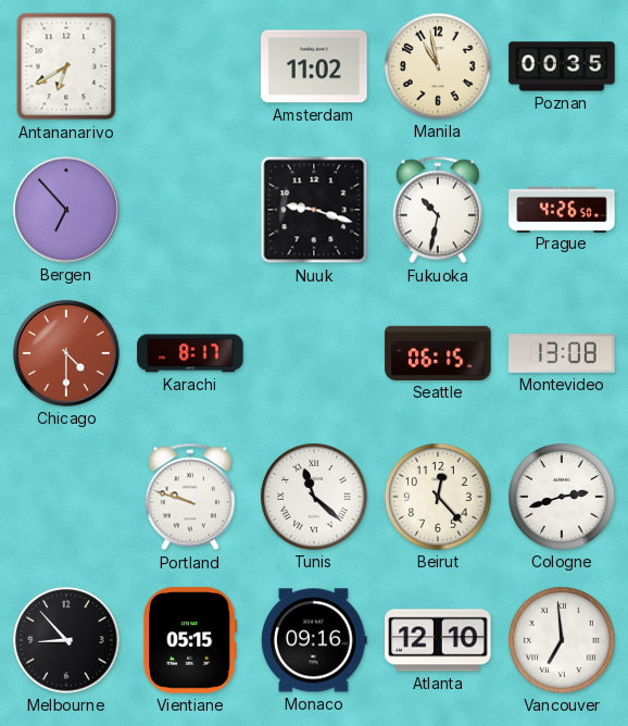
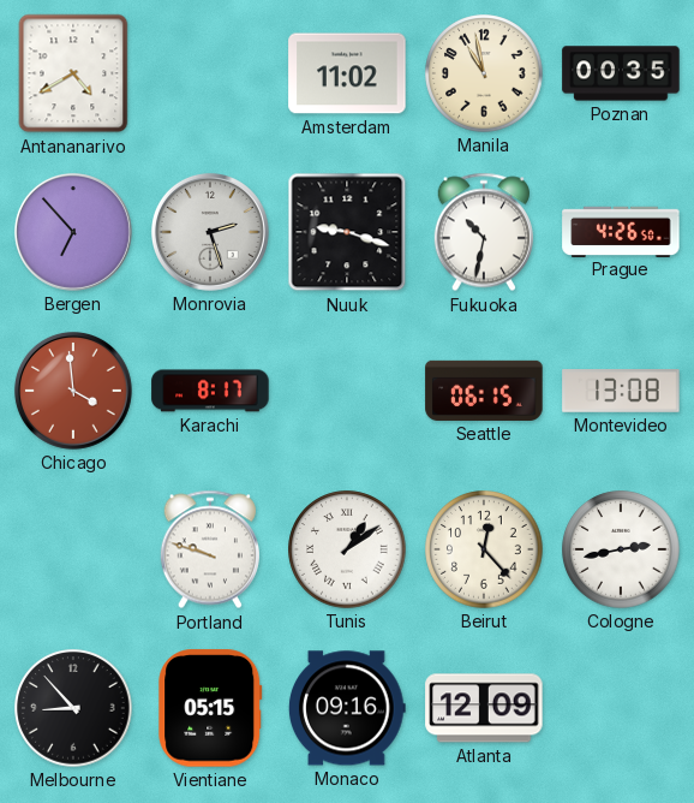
Antananarivo: 6:40 -> 4:40
Monrovia: none -> 2:27
Chicago: 4:30 -> 3:59
Tunis: 11:22 -> 1:09
Cologne: 2:42 -> 2:43
Atlanta: 12:10 -> 12:09
Vancouver: 6:59 -> none
